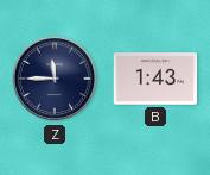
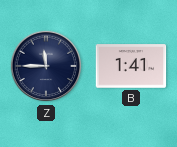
B: 1:43 -> 1:41
